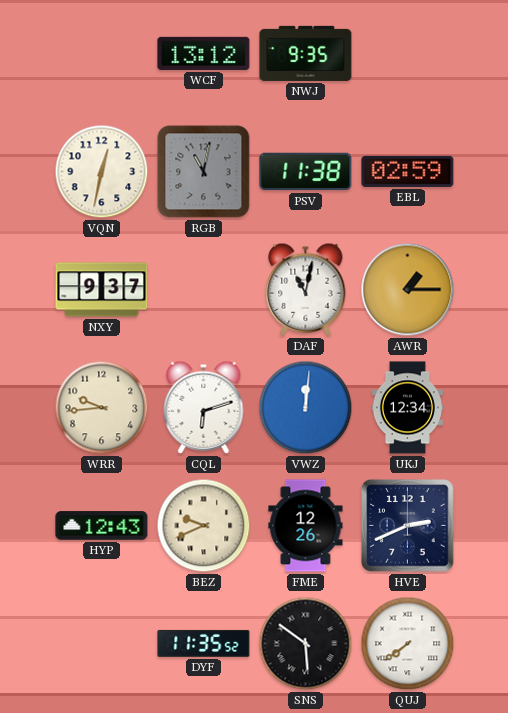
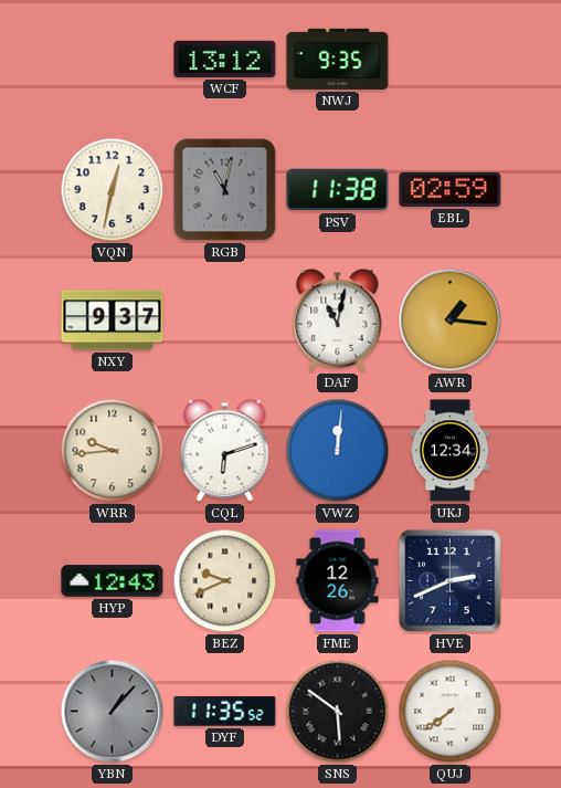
AWR: 1:15 -> 1:16
YBN: none -> 1:07
